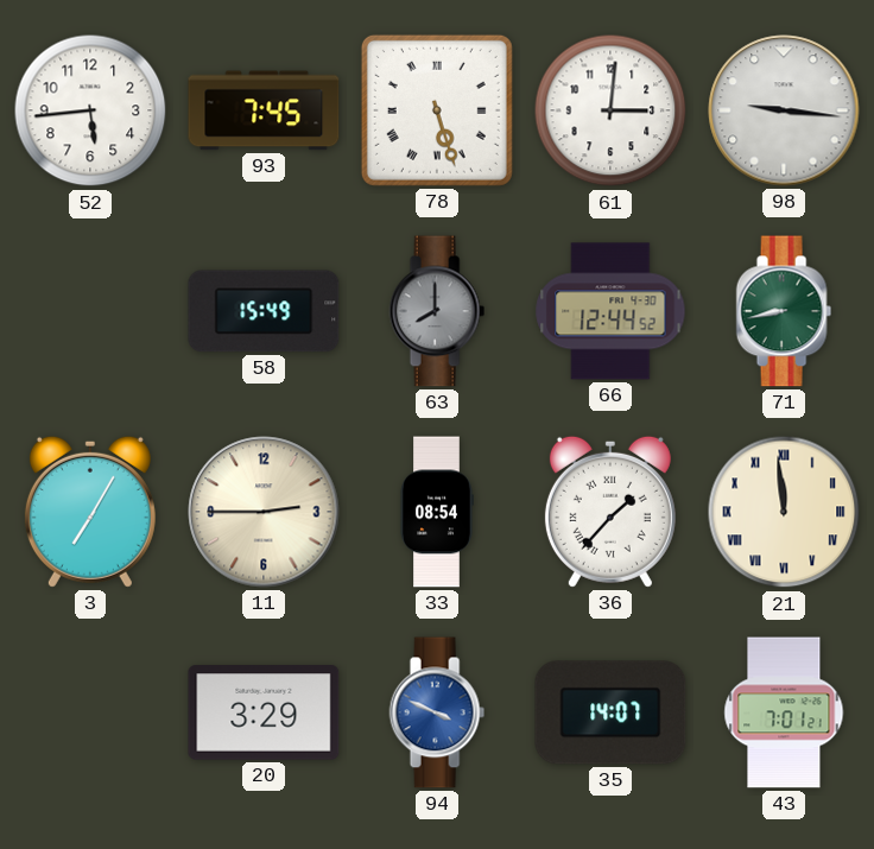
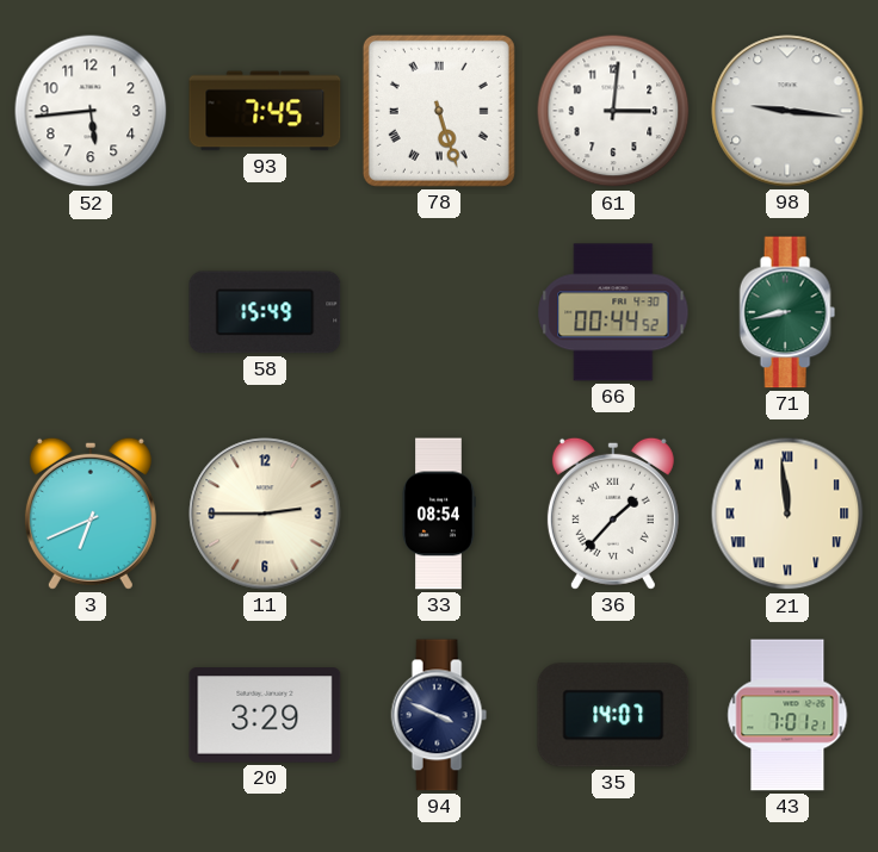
63: 8:00 -> none
66: 12:44 -> 00:44
3: 7:05 -> 6:41
94 dial: blue -> navy
